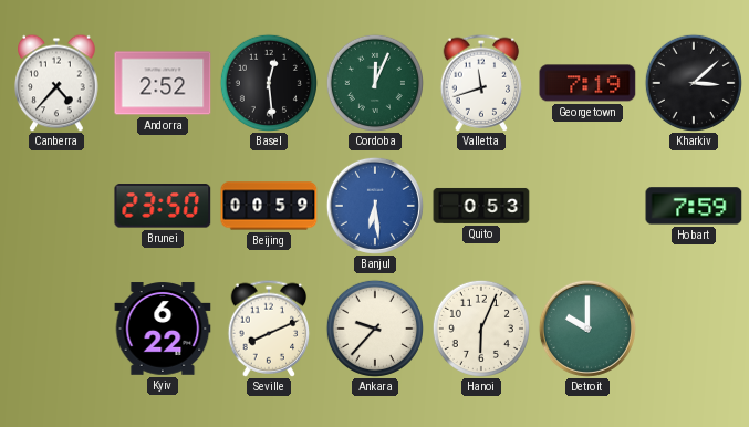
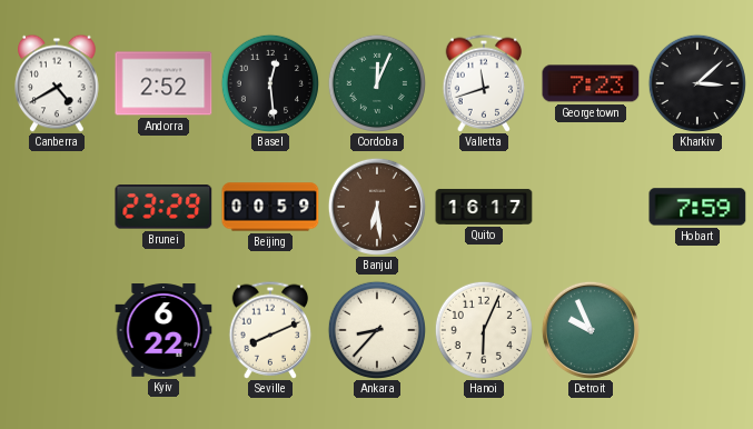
Canberra: 4:37 -> 4:40
Georgetown: 7:19 -> 7:23
Brunei: 23:50 -> 23:29
Banjul dial: blue -> brown
Quito: 0:53 -> 16:17
Ankara: 9:37 -> 8:37
Detroit: 10:00 -> 9:56
